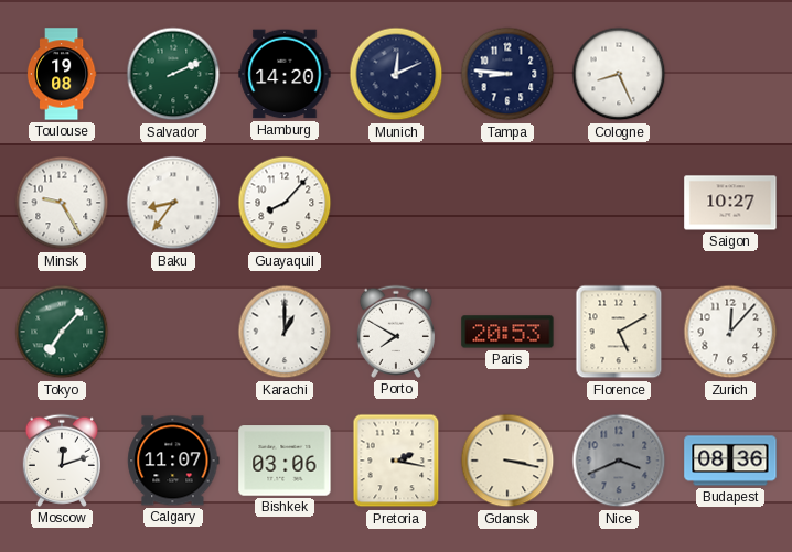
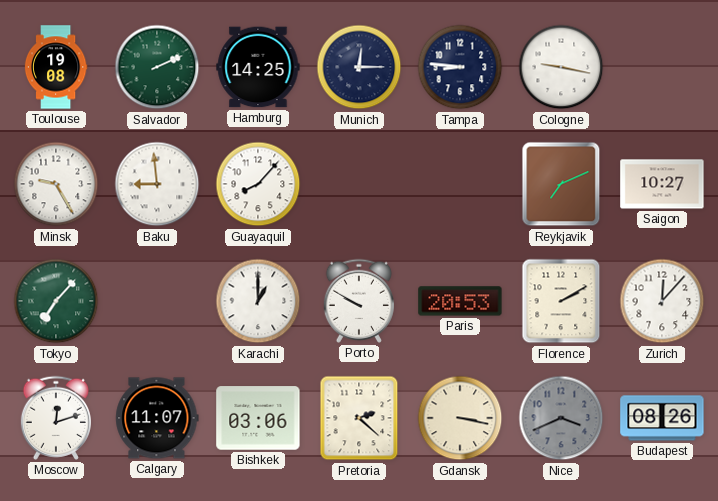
Hamburg: 14:20 -> 14:25
Munich: 12:11 -> 12:15
Cologne: 8:26 -> 9:17
Baku: 8:36 -> 8:59
Reykjavik: none -> 7:11
Porto: 7:50 -> 9:50
Florence: 5:10 -> 2:10
Pretoria: 2:17 -> 2:22
Budapest: 08:36 -> 08:26
